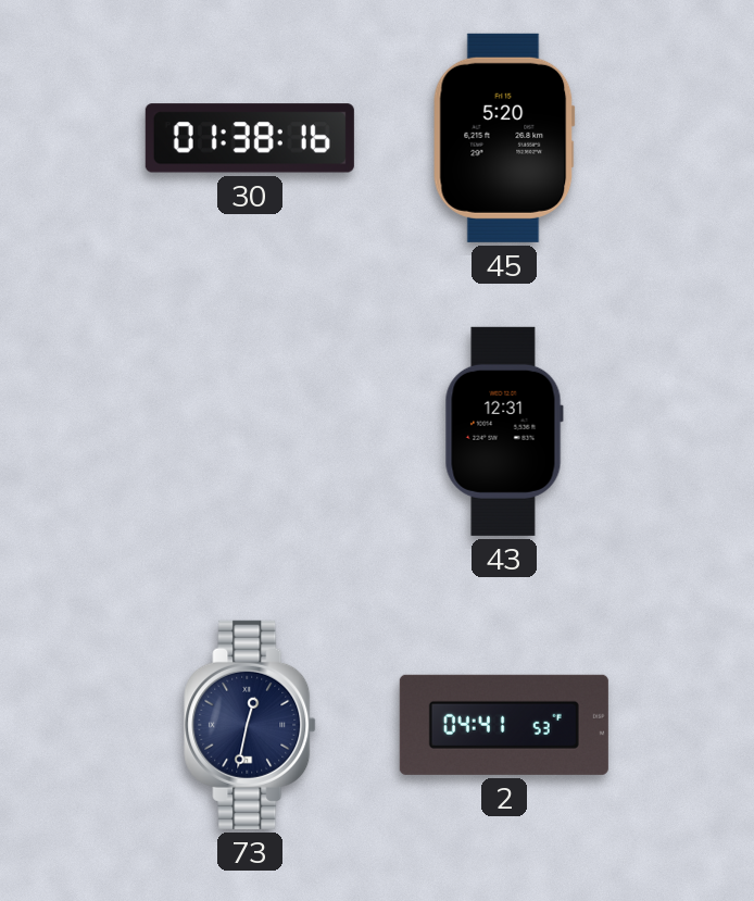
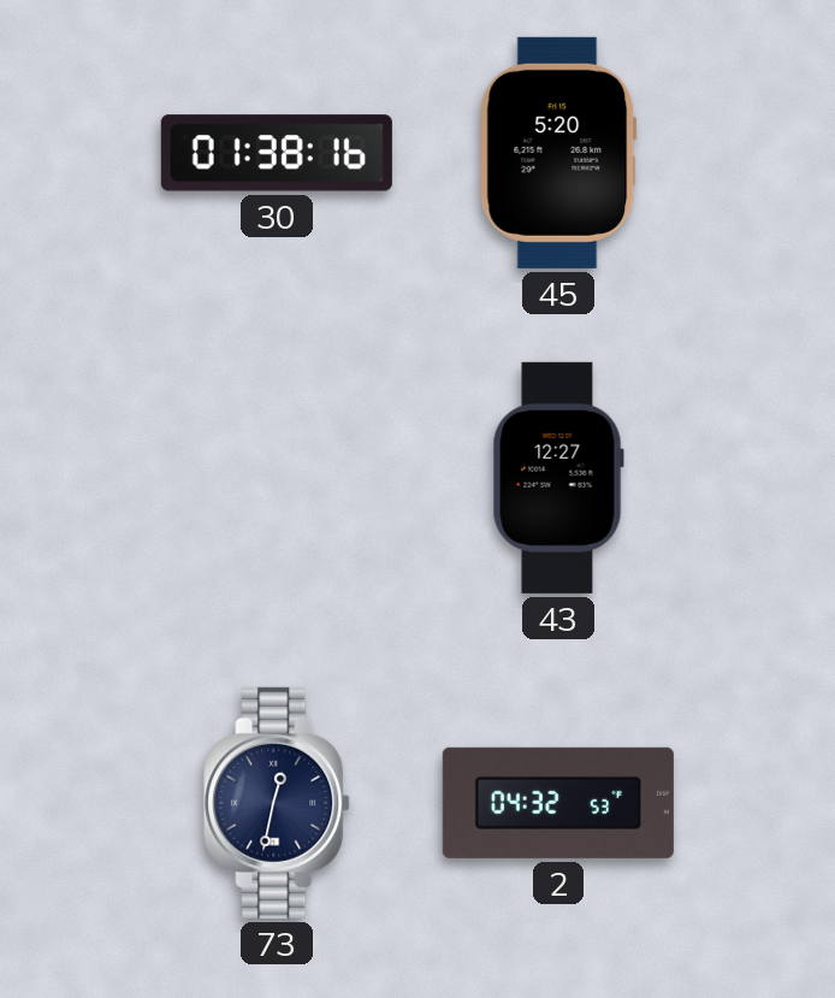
43: 12:31 -> 12:27
2: 04:41 -> 04:32
